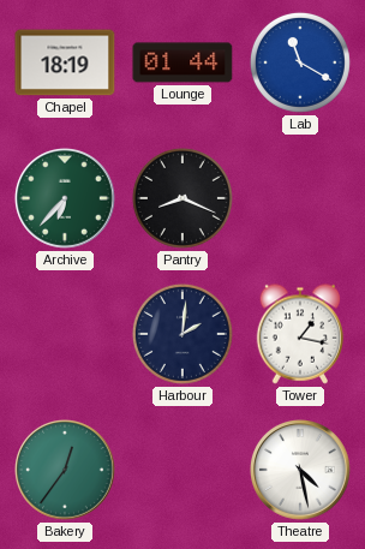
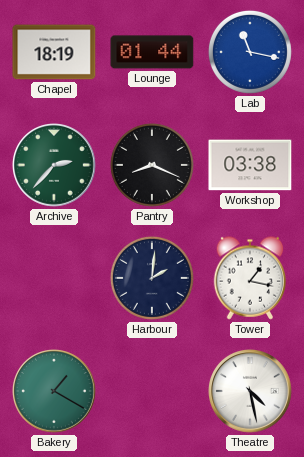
Lab: 11:20 -> 11:17
Archive: 6:37 -> 2:37
Workshop: none -> 03:38
Bakery: 12:36 -> 1:20
